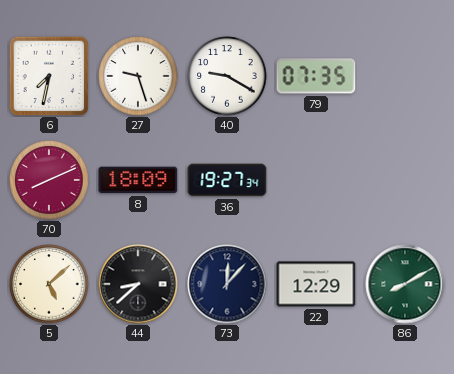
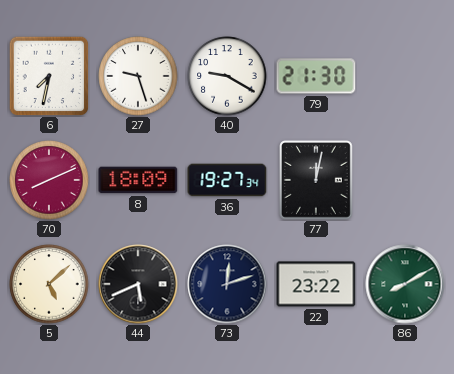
79: 07:35 -> 21:30
77: none -> 12:02
44: 8:38 -> 5:41
73: 12:07 -> 12:12
22: 12:29 -> 23:22
